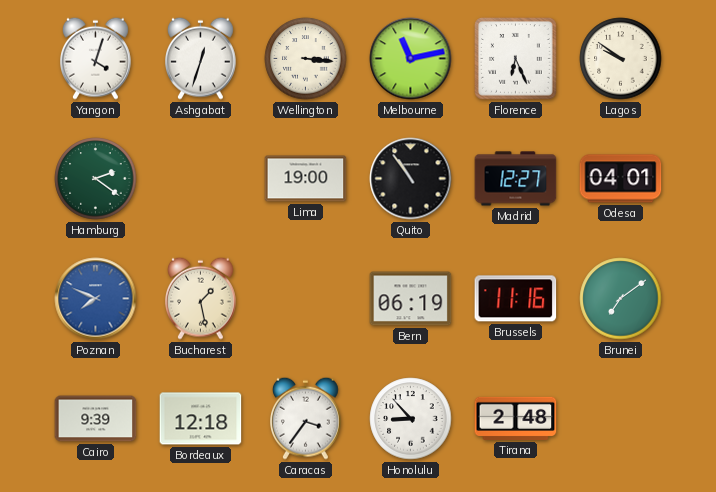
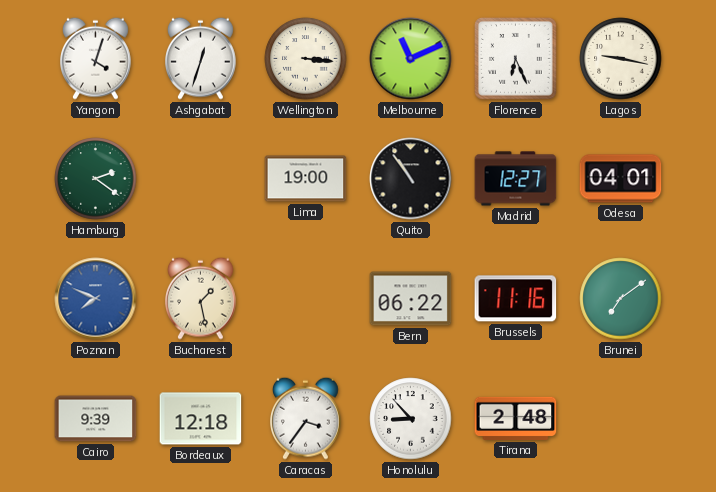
Melbourne: 11:13 -> 11:11
Lagos: 9:51 -> 9:17
Bern: 06:19 -> 06:22
